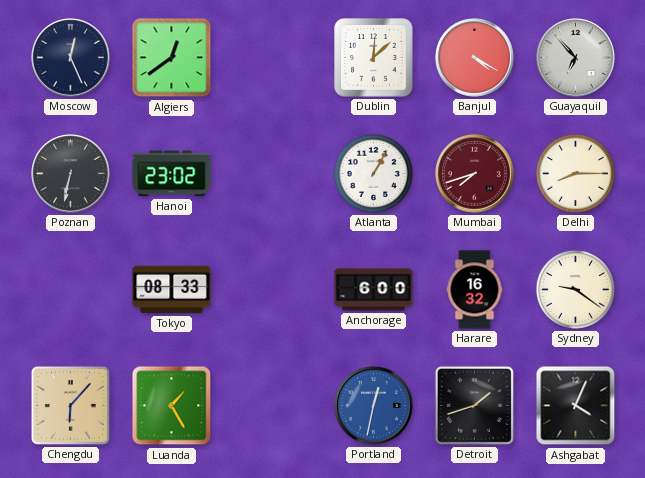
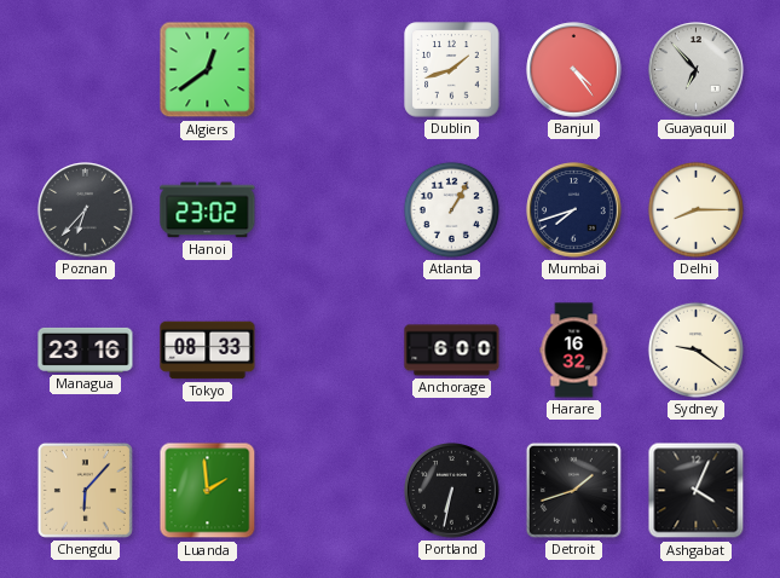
Moscow: 12:26 -> none
Dublin: 12:08 -> 1:42
Banjul: 4:20 -> 4:24
Poznan: 6:32 -> 6:37
Mumbai dial: burgundy -> navy
Managua: none -> 23:16
Luanda: 1:25 -> 1:59
Portland: 12:32 -> 6:32
Portland dial: blue -> black
